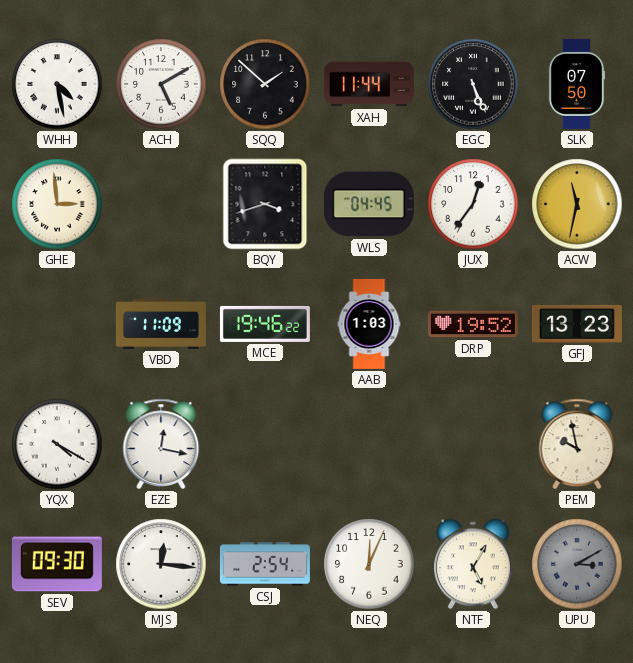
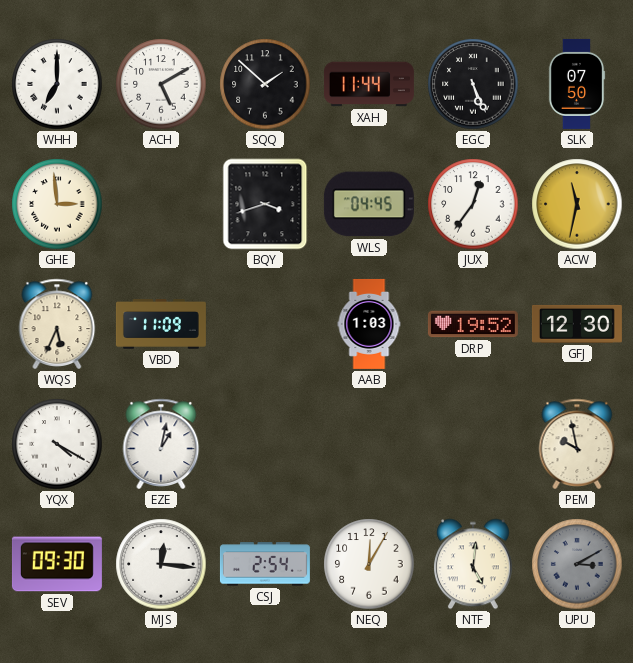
WHH: 4:28 -> 7:00
WQS: none -> 5:34
MCE: 19:46 -> none
GFJ: 13:23 -> 12:30
EZE: 12:17 -> 1:02
NEQ: 12:04 -> 12:05
NTF: 5:05 -> 5:01
